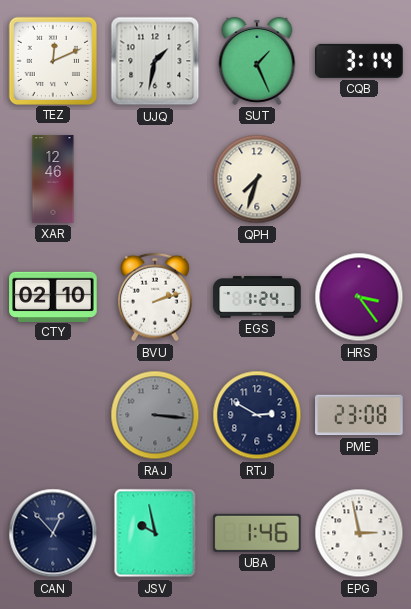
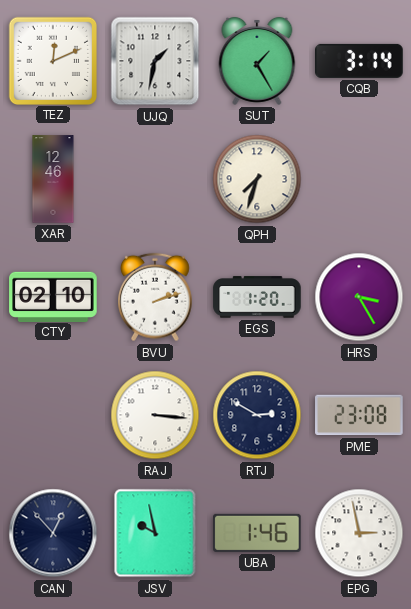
SUT: 1:26 -> 1:25
EGS: 1:24 -> 1:20
HRS: 3:24 -> 3:25
RAJ dial: grey -> white
